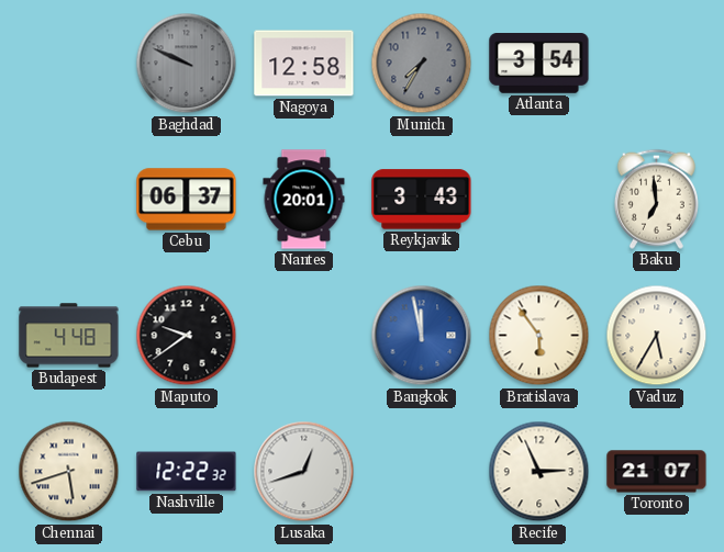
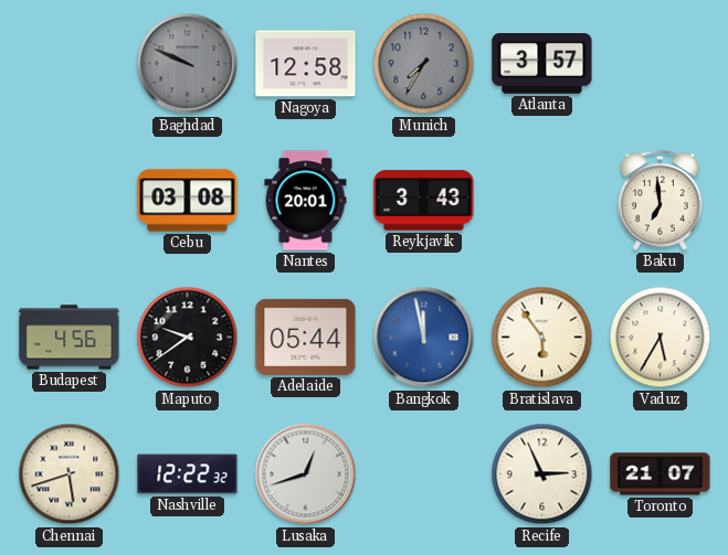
Atlanta: 3:54 -> 3:57
Cebu: 06:37 -> 03:08
Budapest: 4:48 -> 4:56
Adelaide: none -> 05:44
